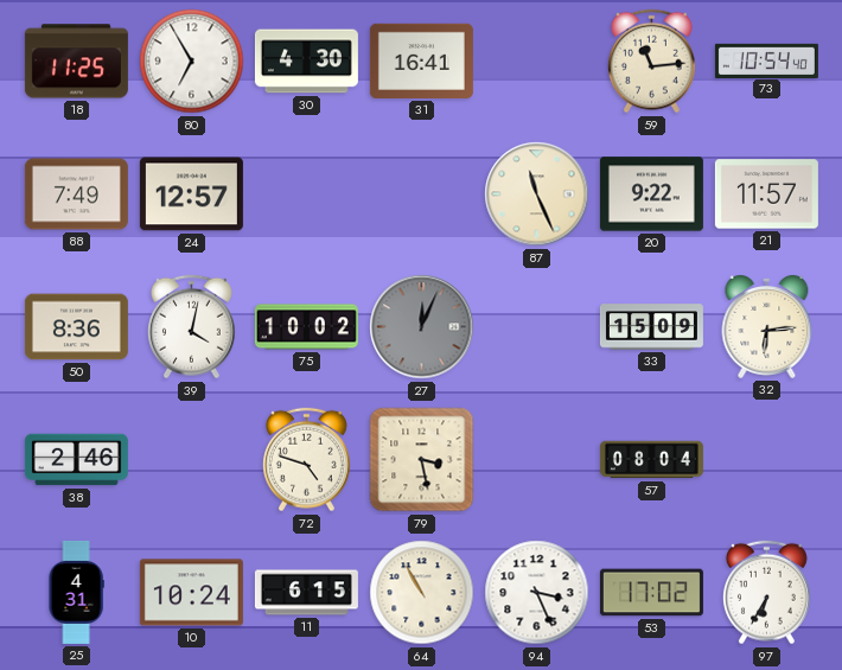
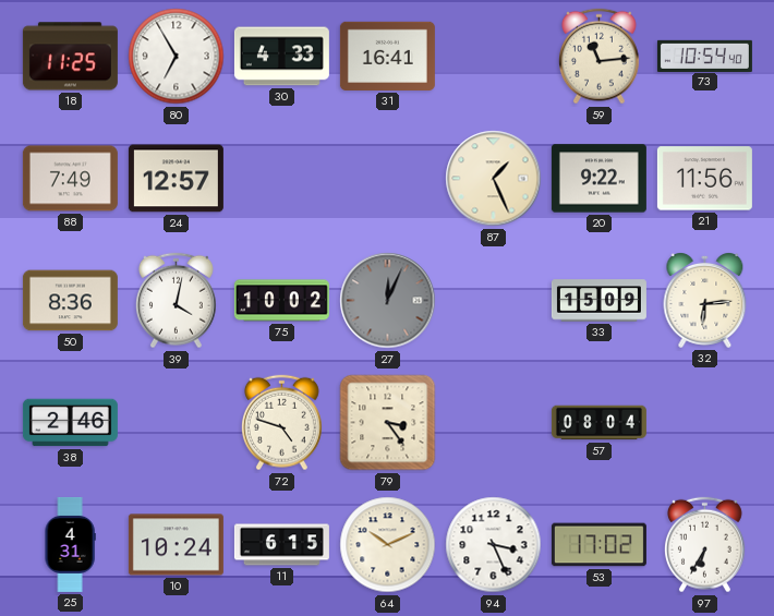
30: 4:30 -> 4:33
87: 11:26 -> 1:26
21: 11:57 -> 11:56
79: 3:28 -> 3:24
64: 10:55 -> 10:11
